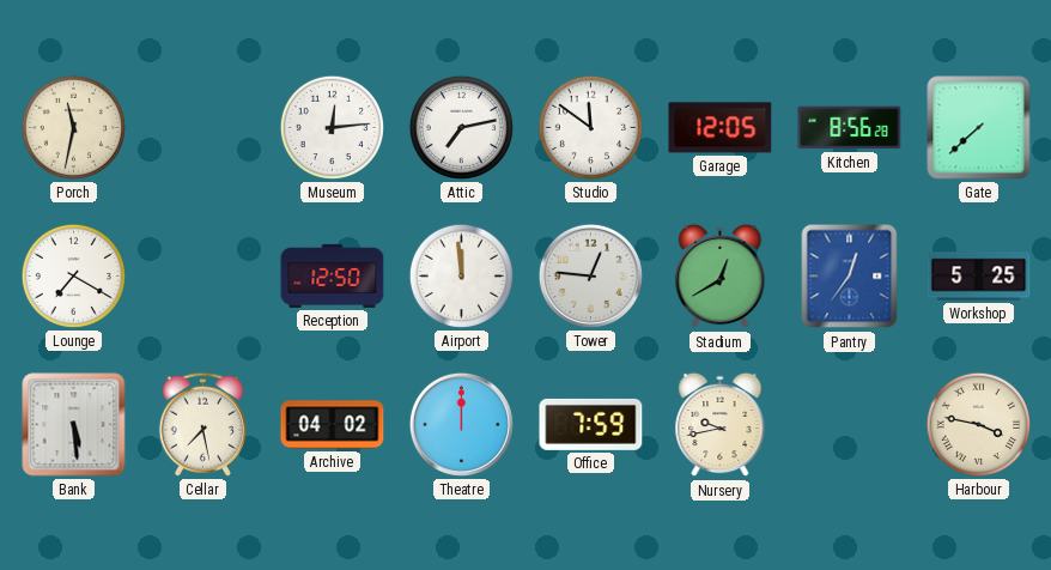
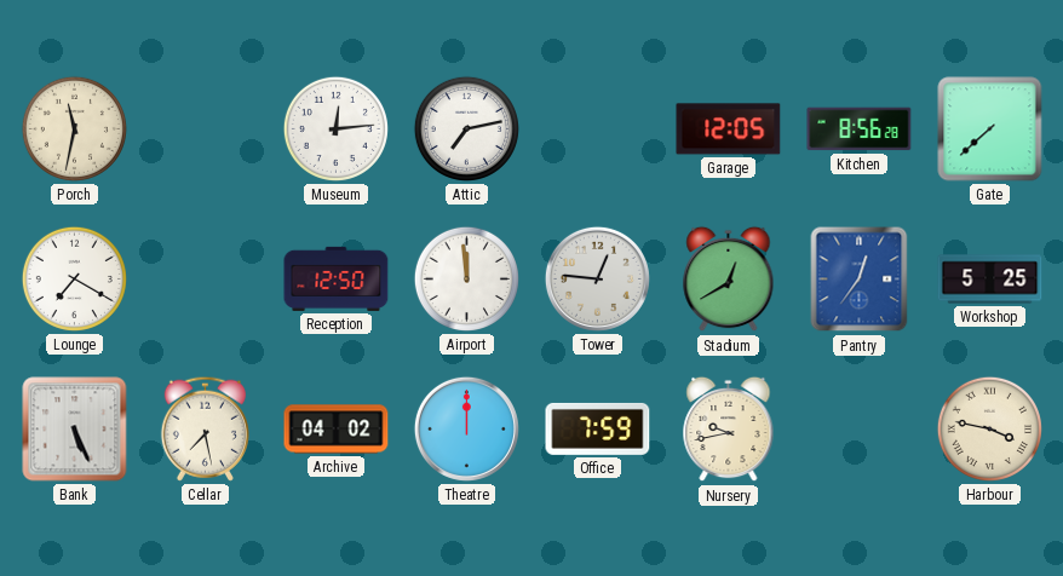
Studio: 11:51 -> none
Bank: 5:29 -> 5:26
